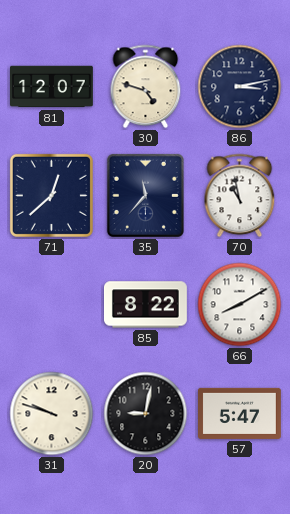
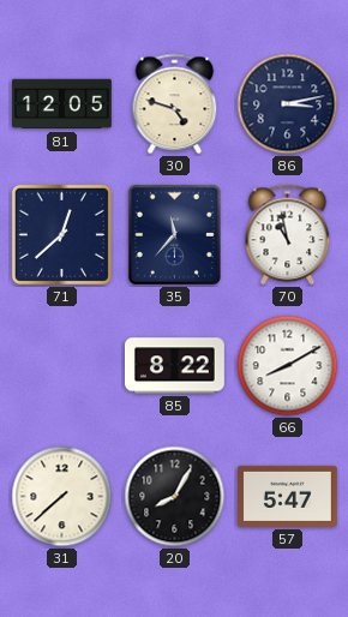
81: 12:07 -> 12:05
31: 9:48 -> 7:38
20: 9:02 -> 8:05
